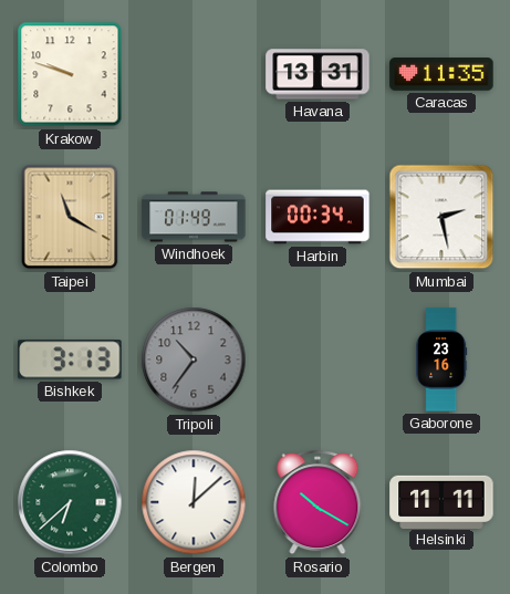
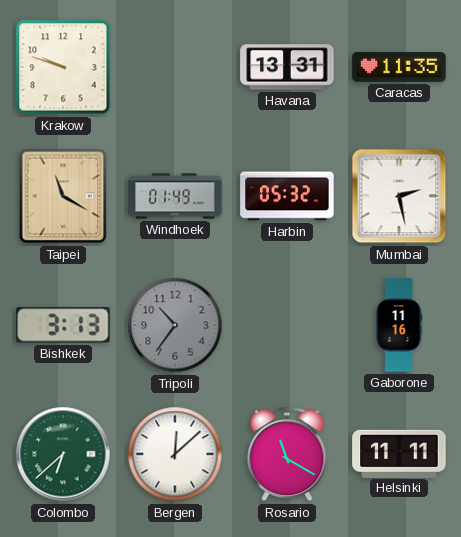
Harbin: 00:34 -> 05:32
Gaborone: 23:16 -> 11:16
Rosario: 10:20 -> 11:20
